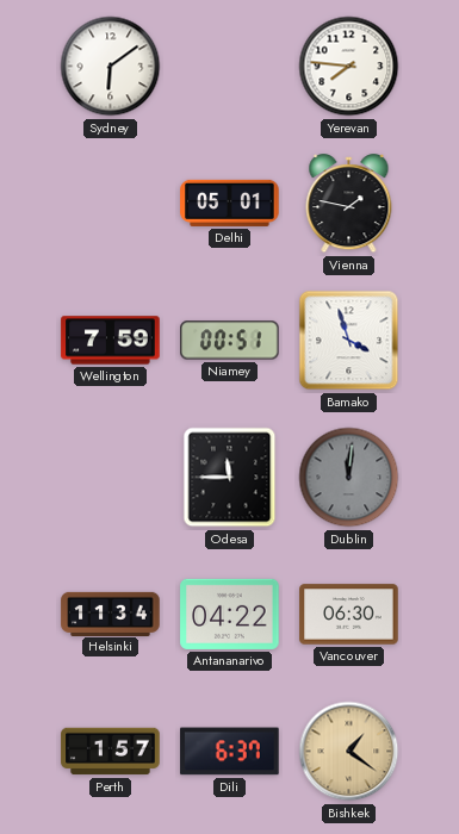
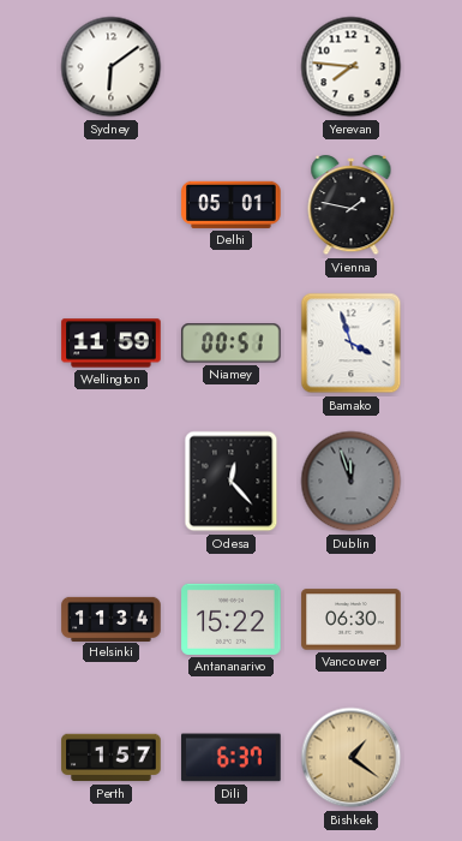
Wellington: 7:59 -> 11:59
Odesa: 11:45 -> 12:23
Dublin: 12:01 -> 11:57
Antananarivo: 04:22 -> 15:22
